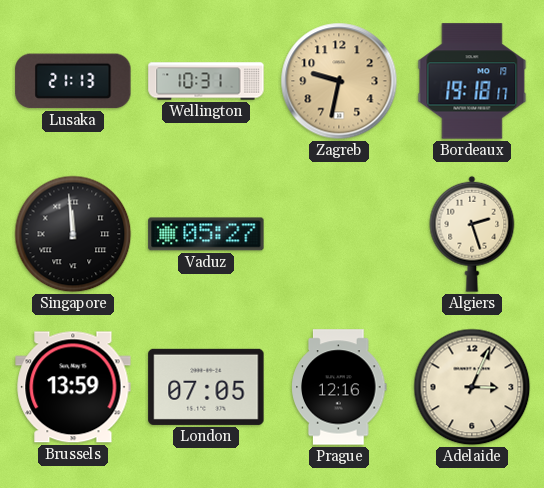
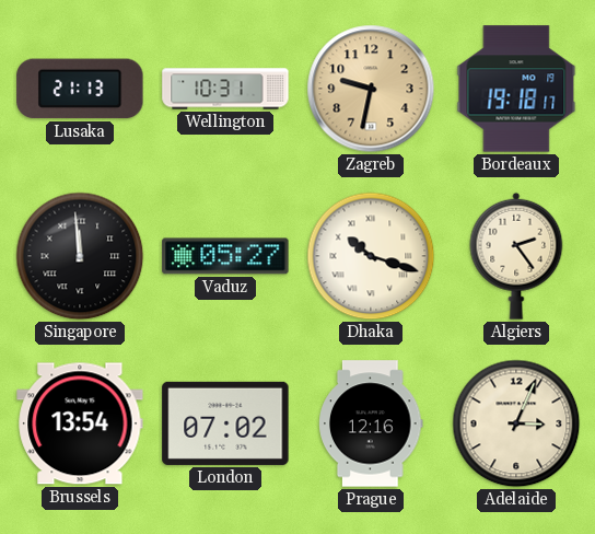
Dhaka: none -> 10:18
Algiers: 2:27 -> 2:24
Brussels: 13:59 -> 13:54
London: 07:05 -> 07:02
